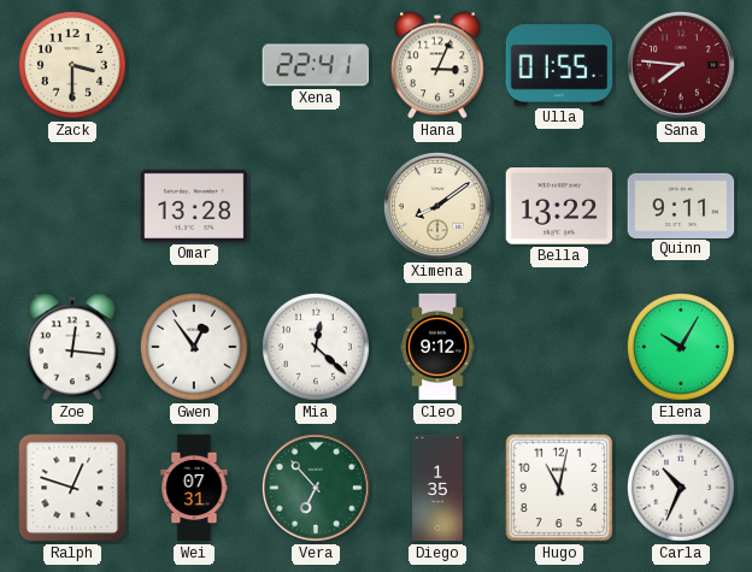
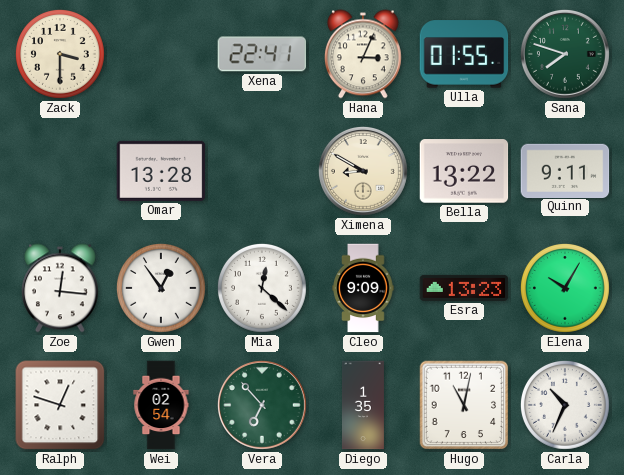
Sana: 7:46 -> 7:48
Sana dial: burgundy -> green
Ximena: 8:09 -> 8:50
Cleo: 9:12 -> 9:09
Esra: none -> 13:23
Wei: 07:31 -> 02:54
